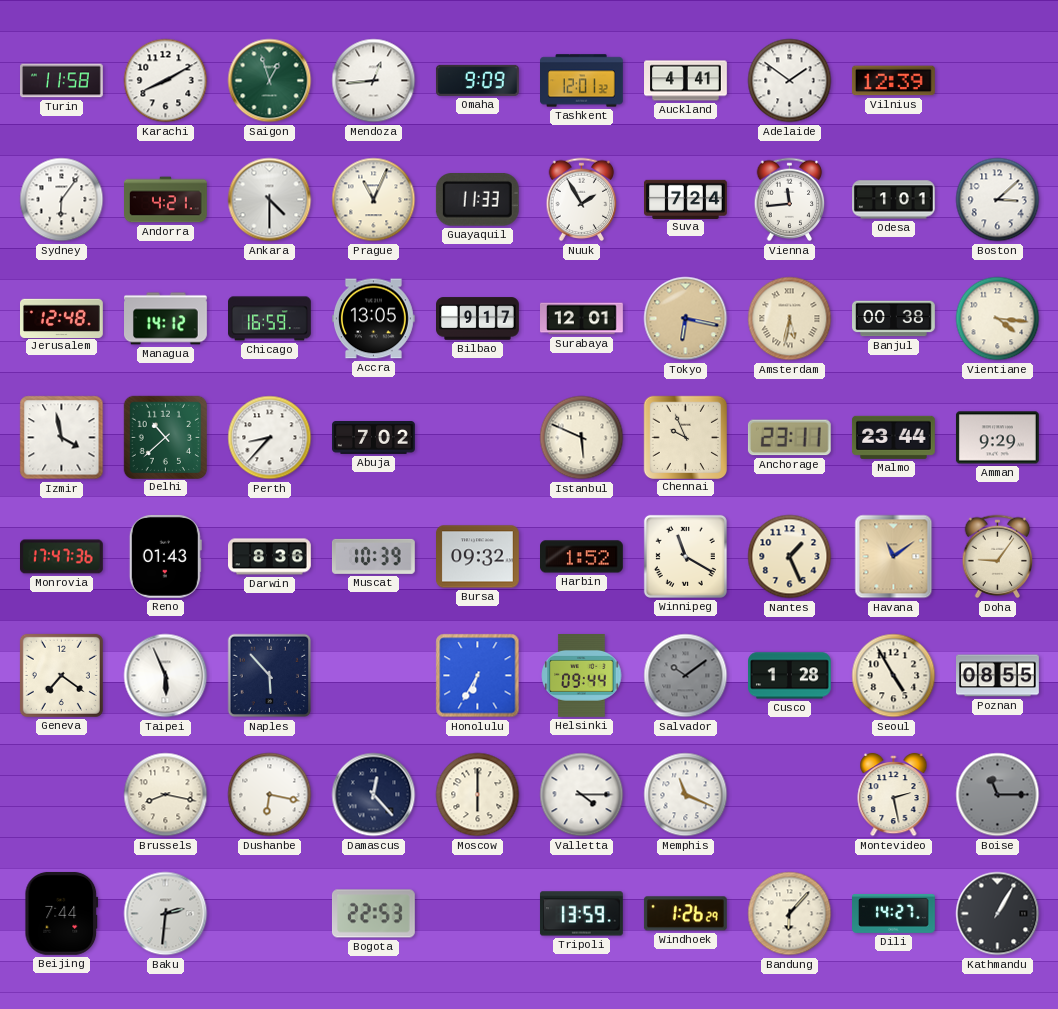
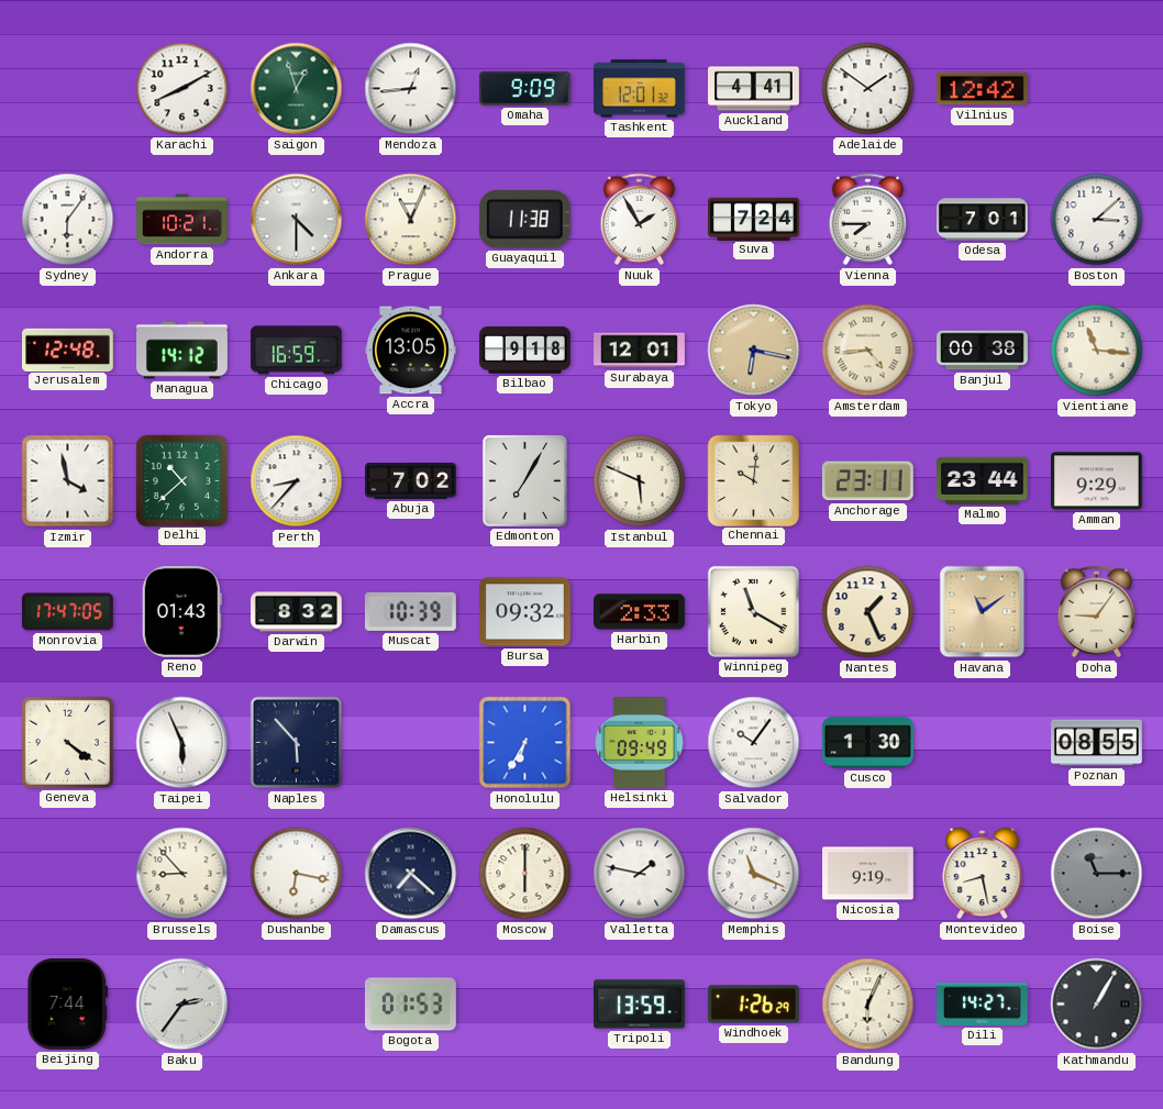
Turin: 11:58 -> none
Vilnius: 12:39 -> 12:42
Andorra: 4:21 -> 10:21
Guayaquil: 11:33 -> 11:38
Vienna: 11:44 -> 7:45
Odesa: 1:01 -> 7:01
Bilbao: 9:17 -> 9:18
Amsterdam: 5:32 -> 4:44
Vientiane: 4:16 -> 11:16
Edmonton: none -> 7:05
Chennai: 9:56 -> 10:01
Monrovia: 17:47:36 -> 17:47:05
Darwin: 8:36 -> 8:32
Harbin: 1:52 -> 2:33
Geneva: 7:21 -> 4:21
Helsinki: 09:44 -> 09:49
Salvador: 10:09 -> 10:06
Salvador dial: grey -> white
Cusco: 1:28 -> 1:30
Seoul: 4:55 -> none
Brussels: 8:17 -> 8:53
Damascus: 12:23 -> 7:22
Valletta: 4:15 -> 1:47
Nicosia: none -> 9:19
Montevideo: 2:28 -> 8:28
Baku: 2:31 -> 2:36
Bogota: 22:53 -> 01:53
Bandung: 6:07 -> 6:04
